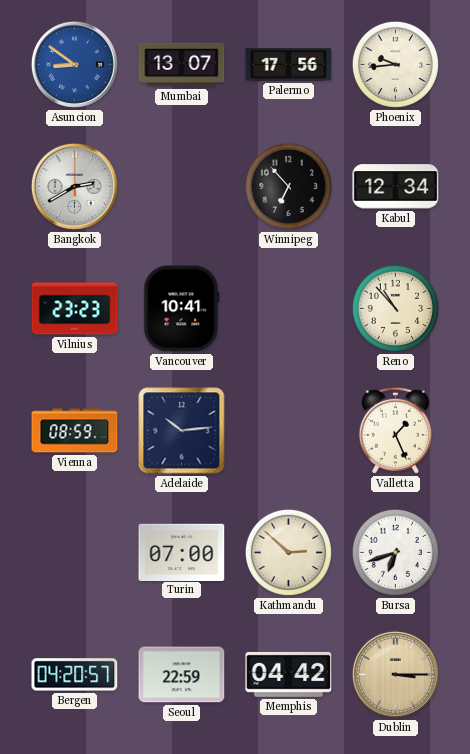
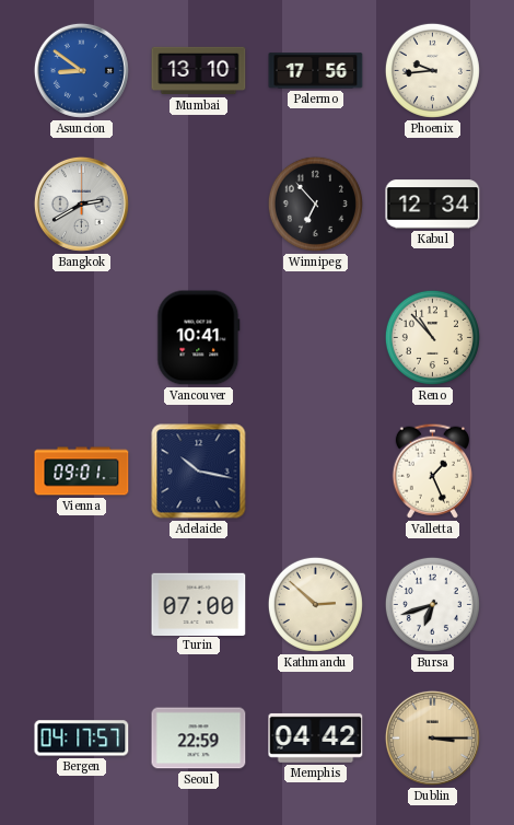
Mumbai: 13:07 -> 13:10
Vilnius: 23:23 -> none
Vienna: 08:59 -> 09:01
Adelaide: 10:14 -> 10:17
Bergen: 04:20 -> 04:17
